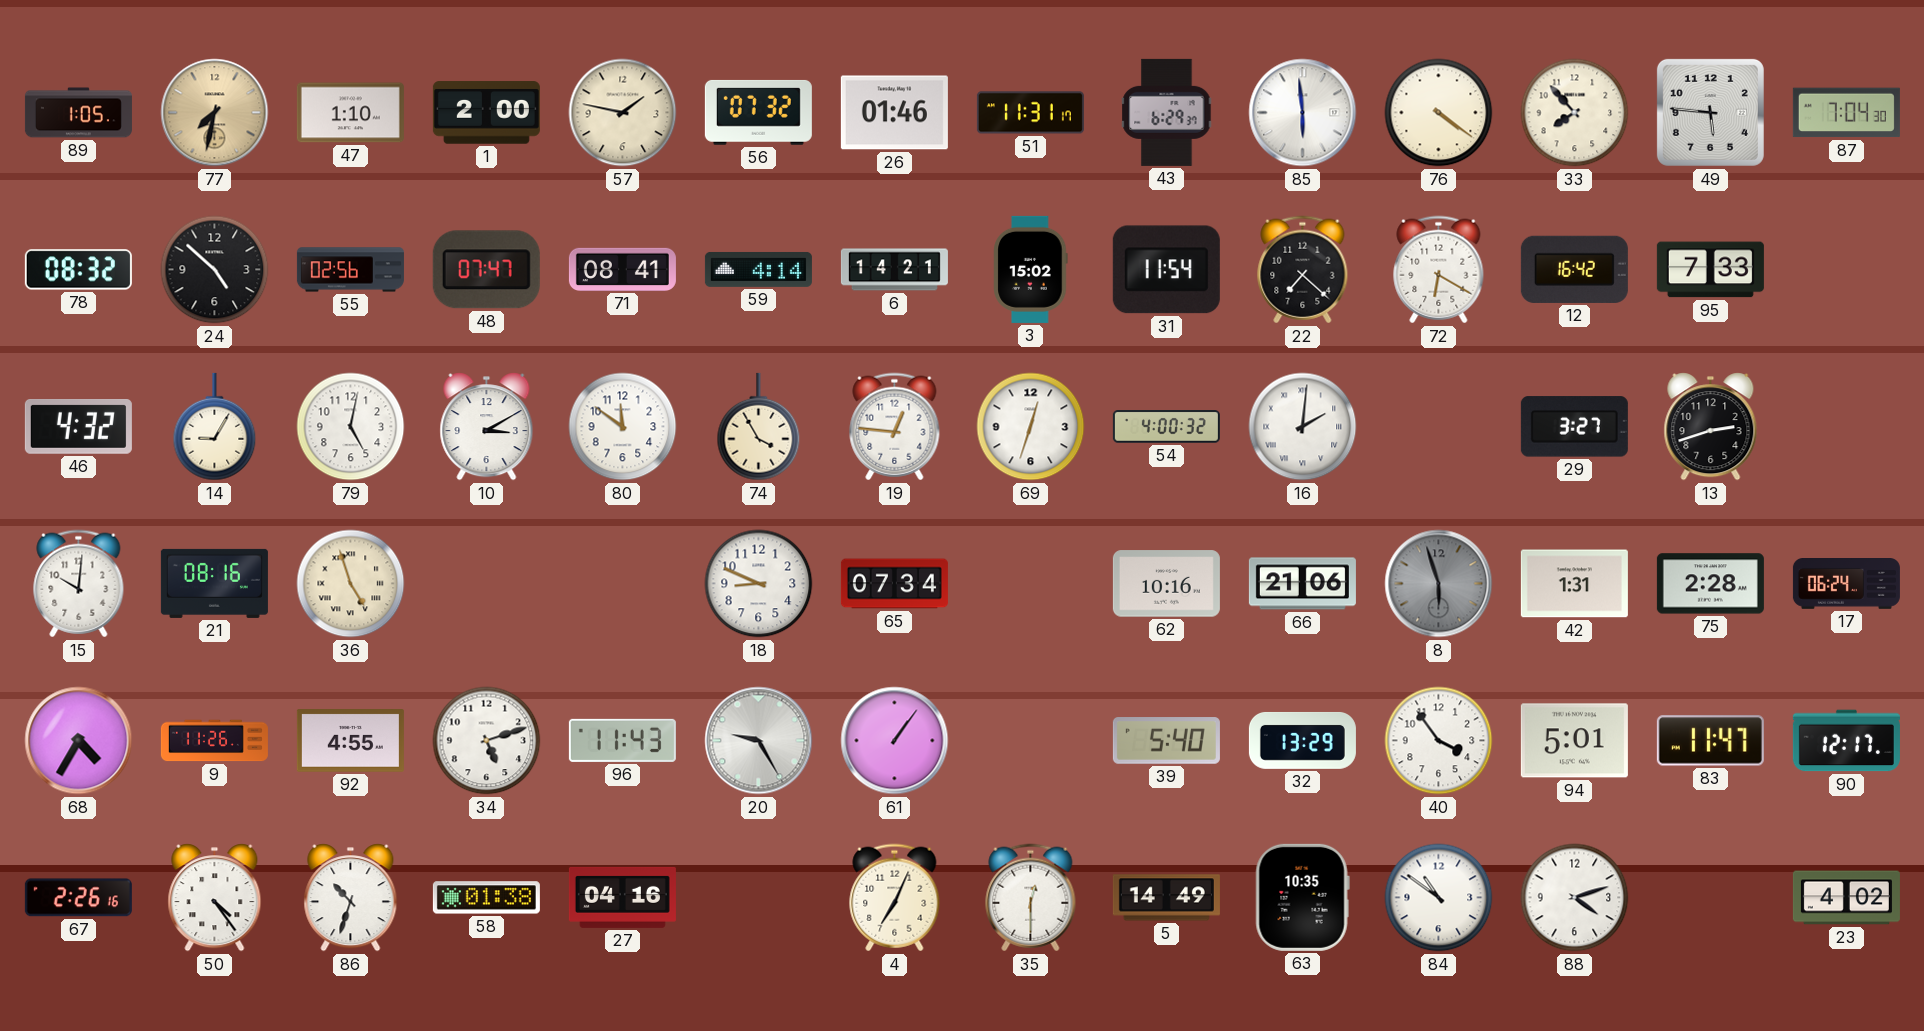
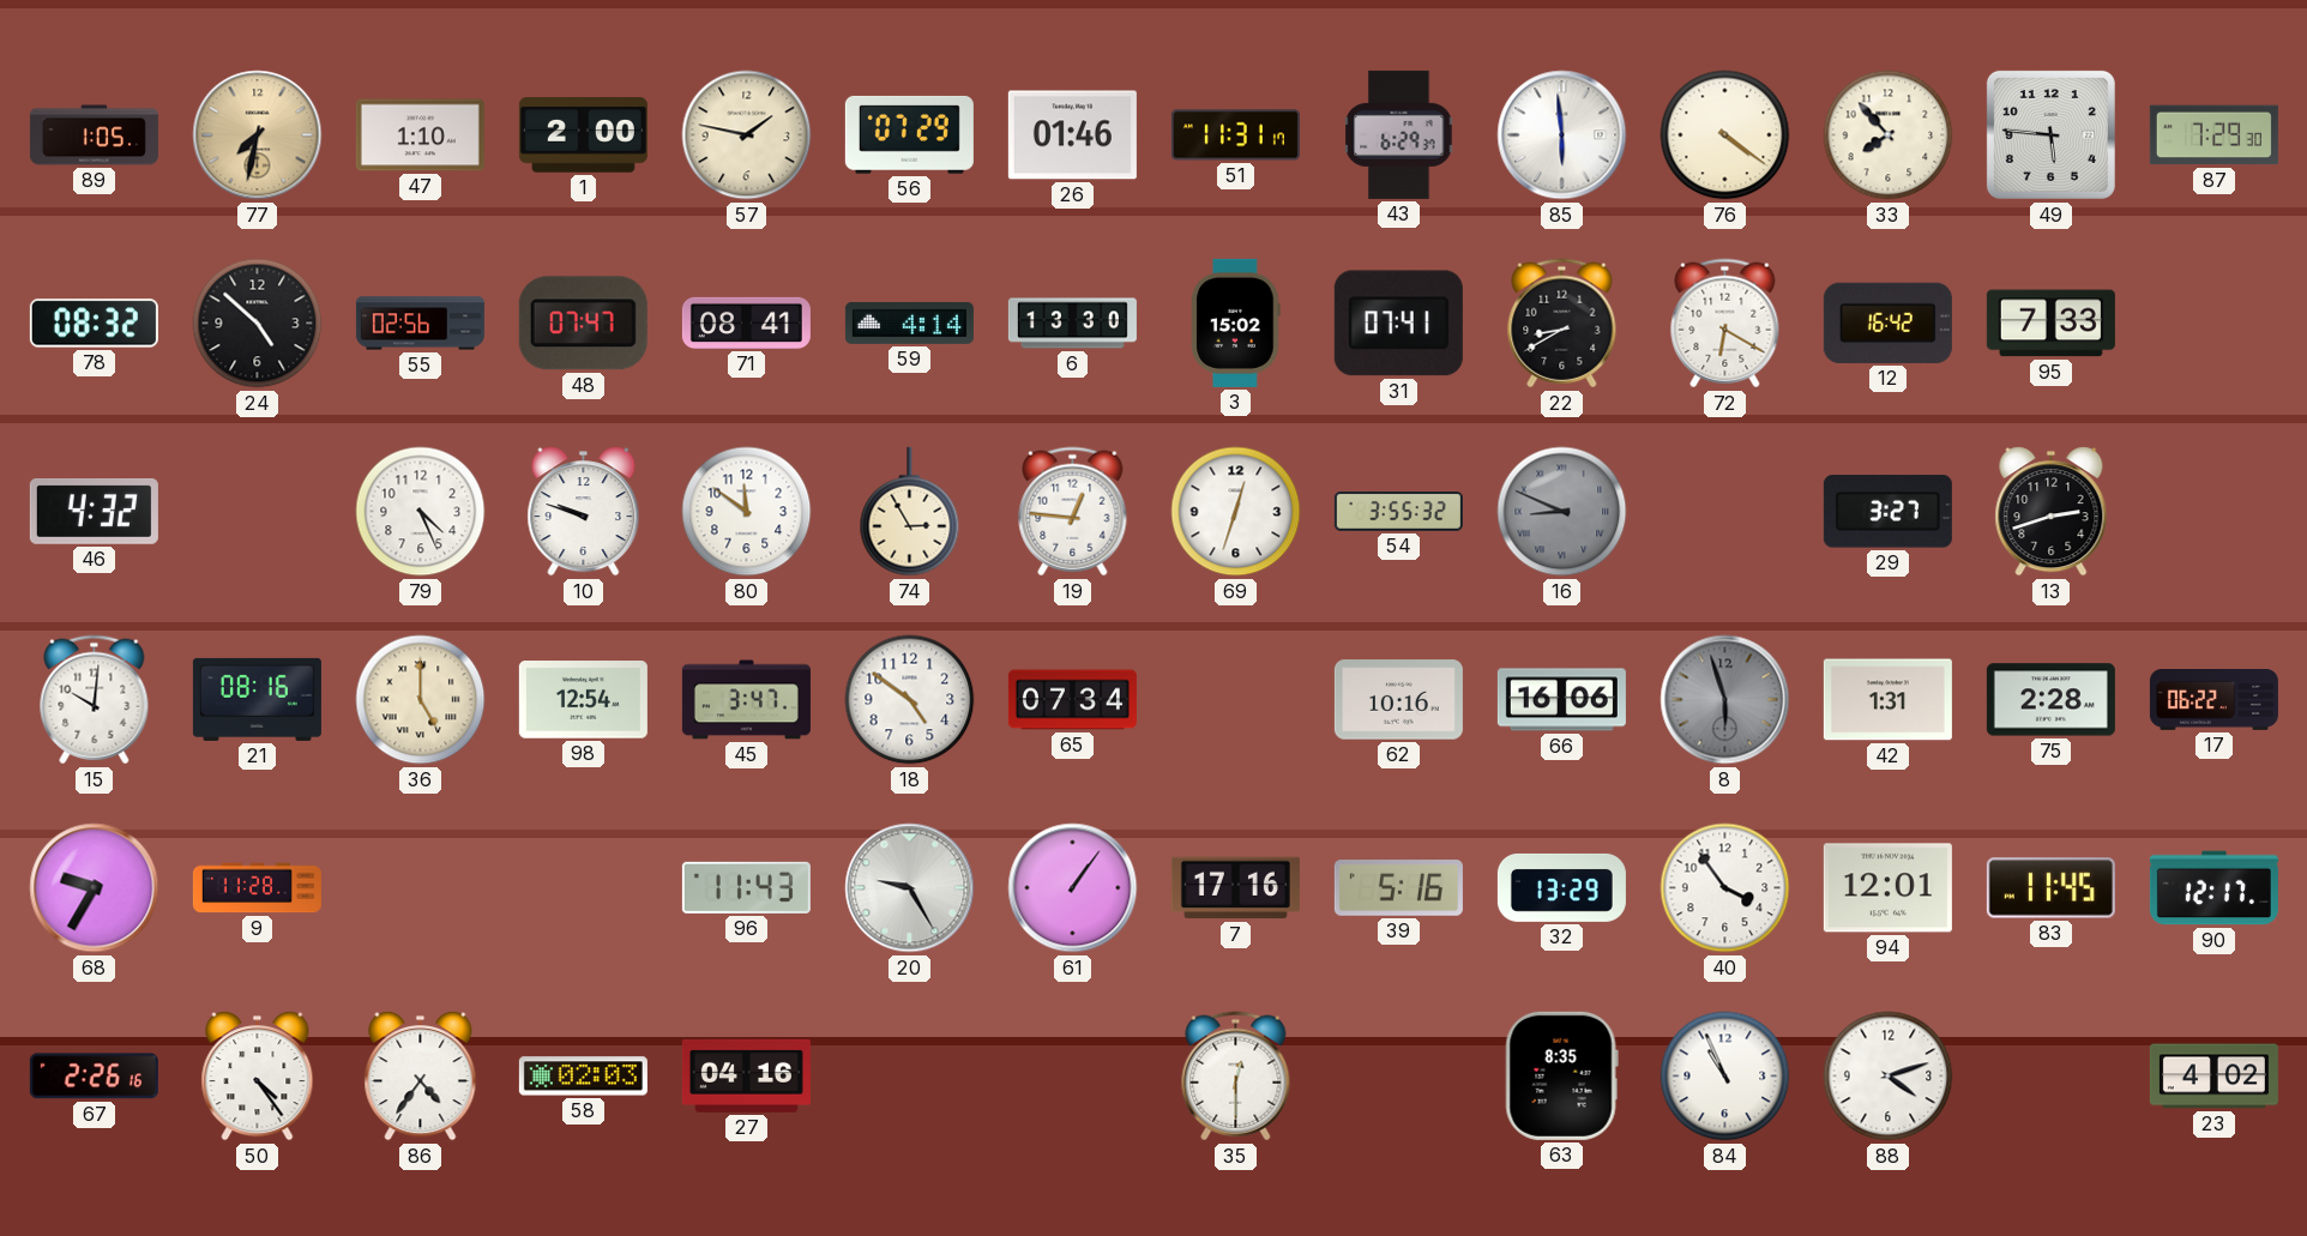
56: 07:32 -> 07:29
87: 7:04 -> 7:29
6: 14:21 -> 13:30
31: 11:54 -> 07:41
22: 7:22 -> 8:40
14: 9:05 -> none
79: 5:02 -> 4:26
10: 3:10 -> 9:48
74: 3:55 -> 2:55
54: 4:00 -> 3:55
16: 2:01 -> 8:49
16 dial: white -> grey
36: 4:57 -> 5:00
98: none -> 12:54
45: none -> 3:47
18: 8:49 -> 4:51
66: 21:06 -> 16:06
17: 06:24 -> 06:22
68: 4:35 -> 9:35
9: 11:26 -> 11:28
92: 4:55 -> none
34: 5:12 -> none
7: none -> 17:16
39: 5:40 -> 5:16
94: 5:01 -> 12:01
83: 11:47 -> 11:45
86: 10:33 -> 4:36
58: 01:38 -> 02:03
4: 7:04 -> none
5: 14:49 -> none
63: 10:35 -> 8:35
84: 10:51 -> 10:56
